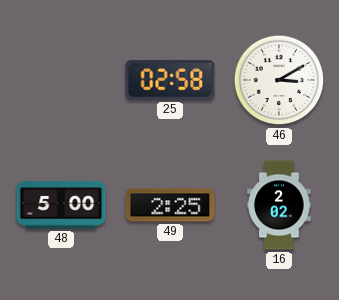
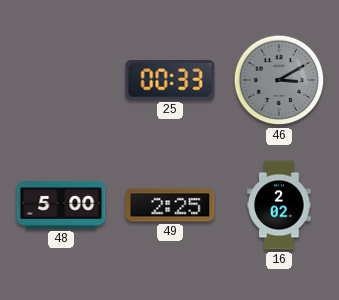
25: 02:58 -> 00:33
46 dial: white -> grey
